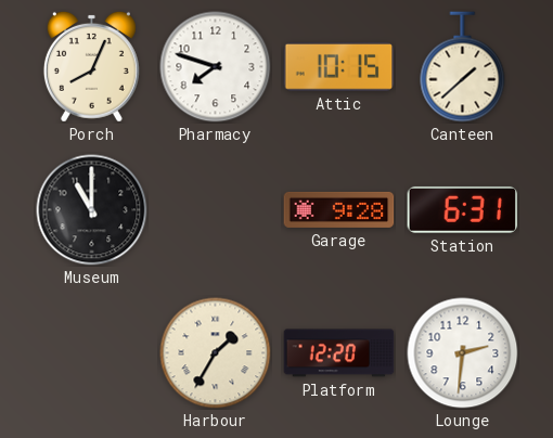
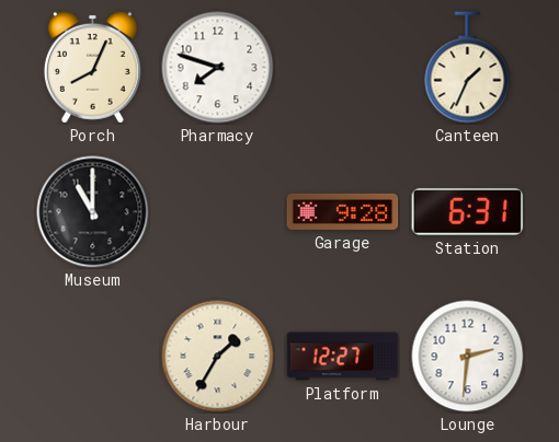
Attic: 10:15 -> none
Canteen: 1:38 -> 1:34
Platform: 12:20 -> 12:27
